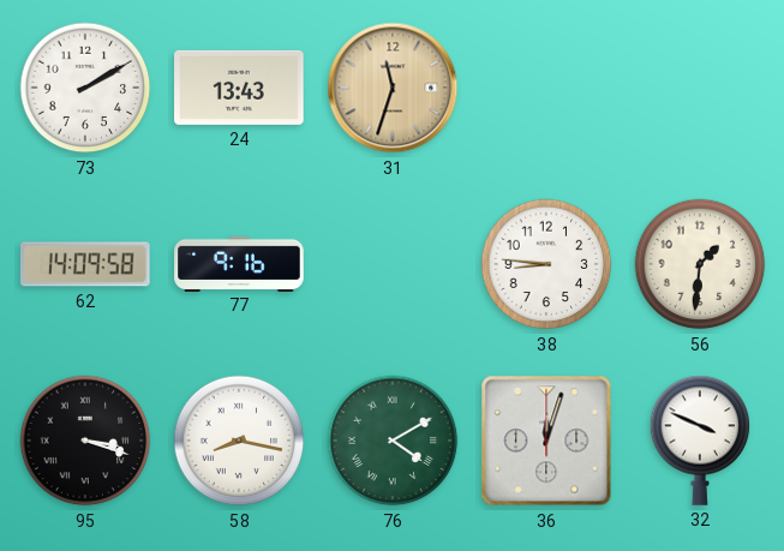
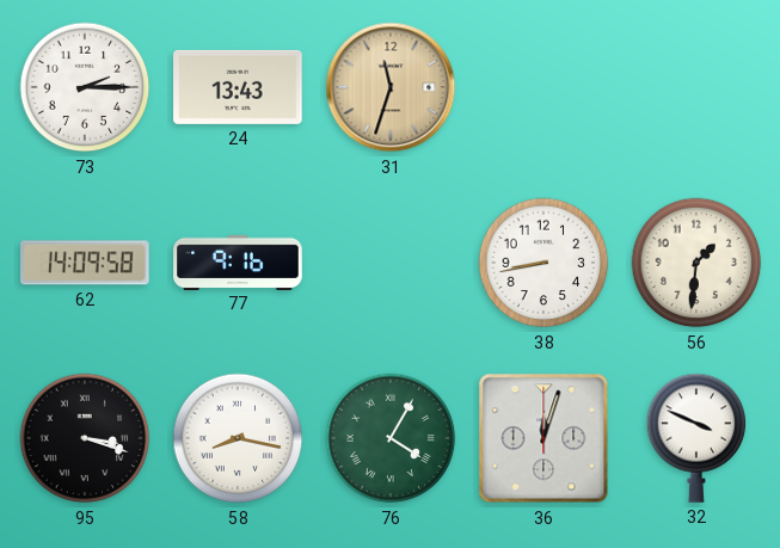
73: 2:10 -> 2:15
38: 8:46 -> 8:43
76: 4:10 -> 4:05
